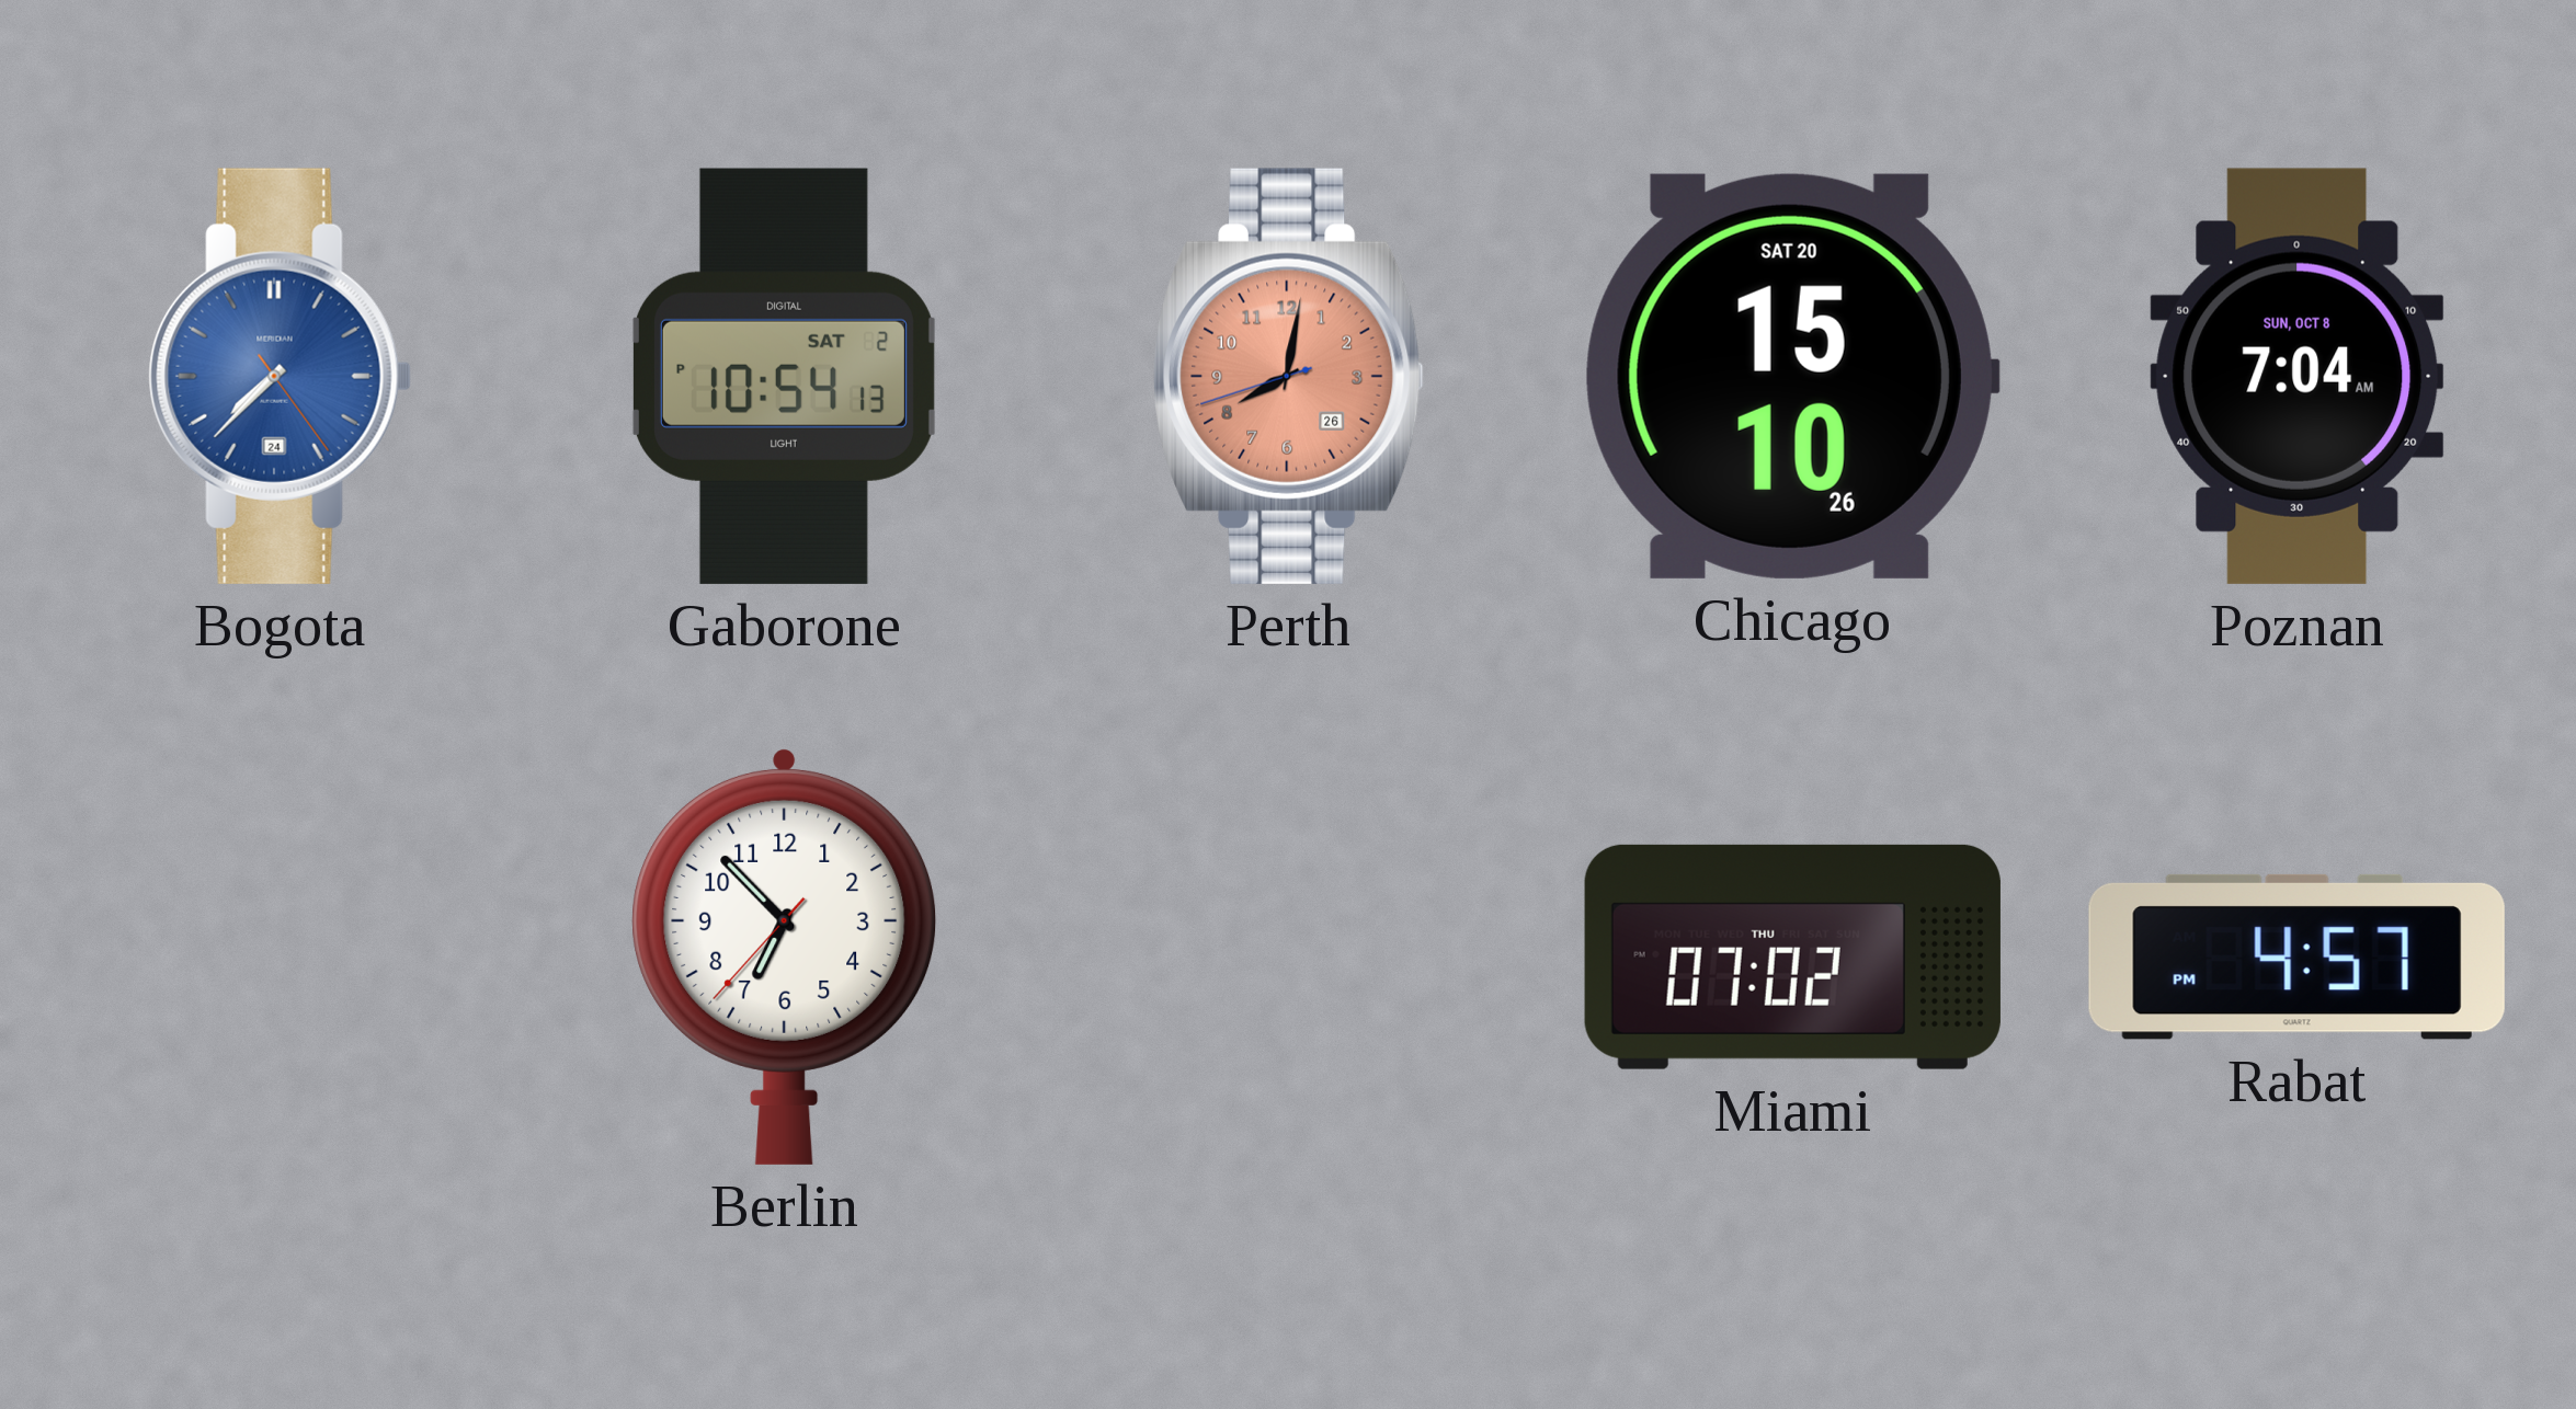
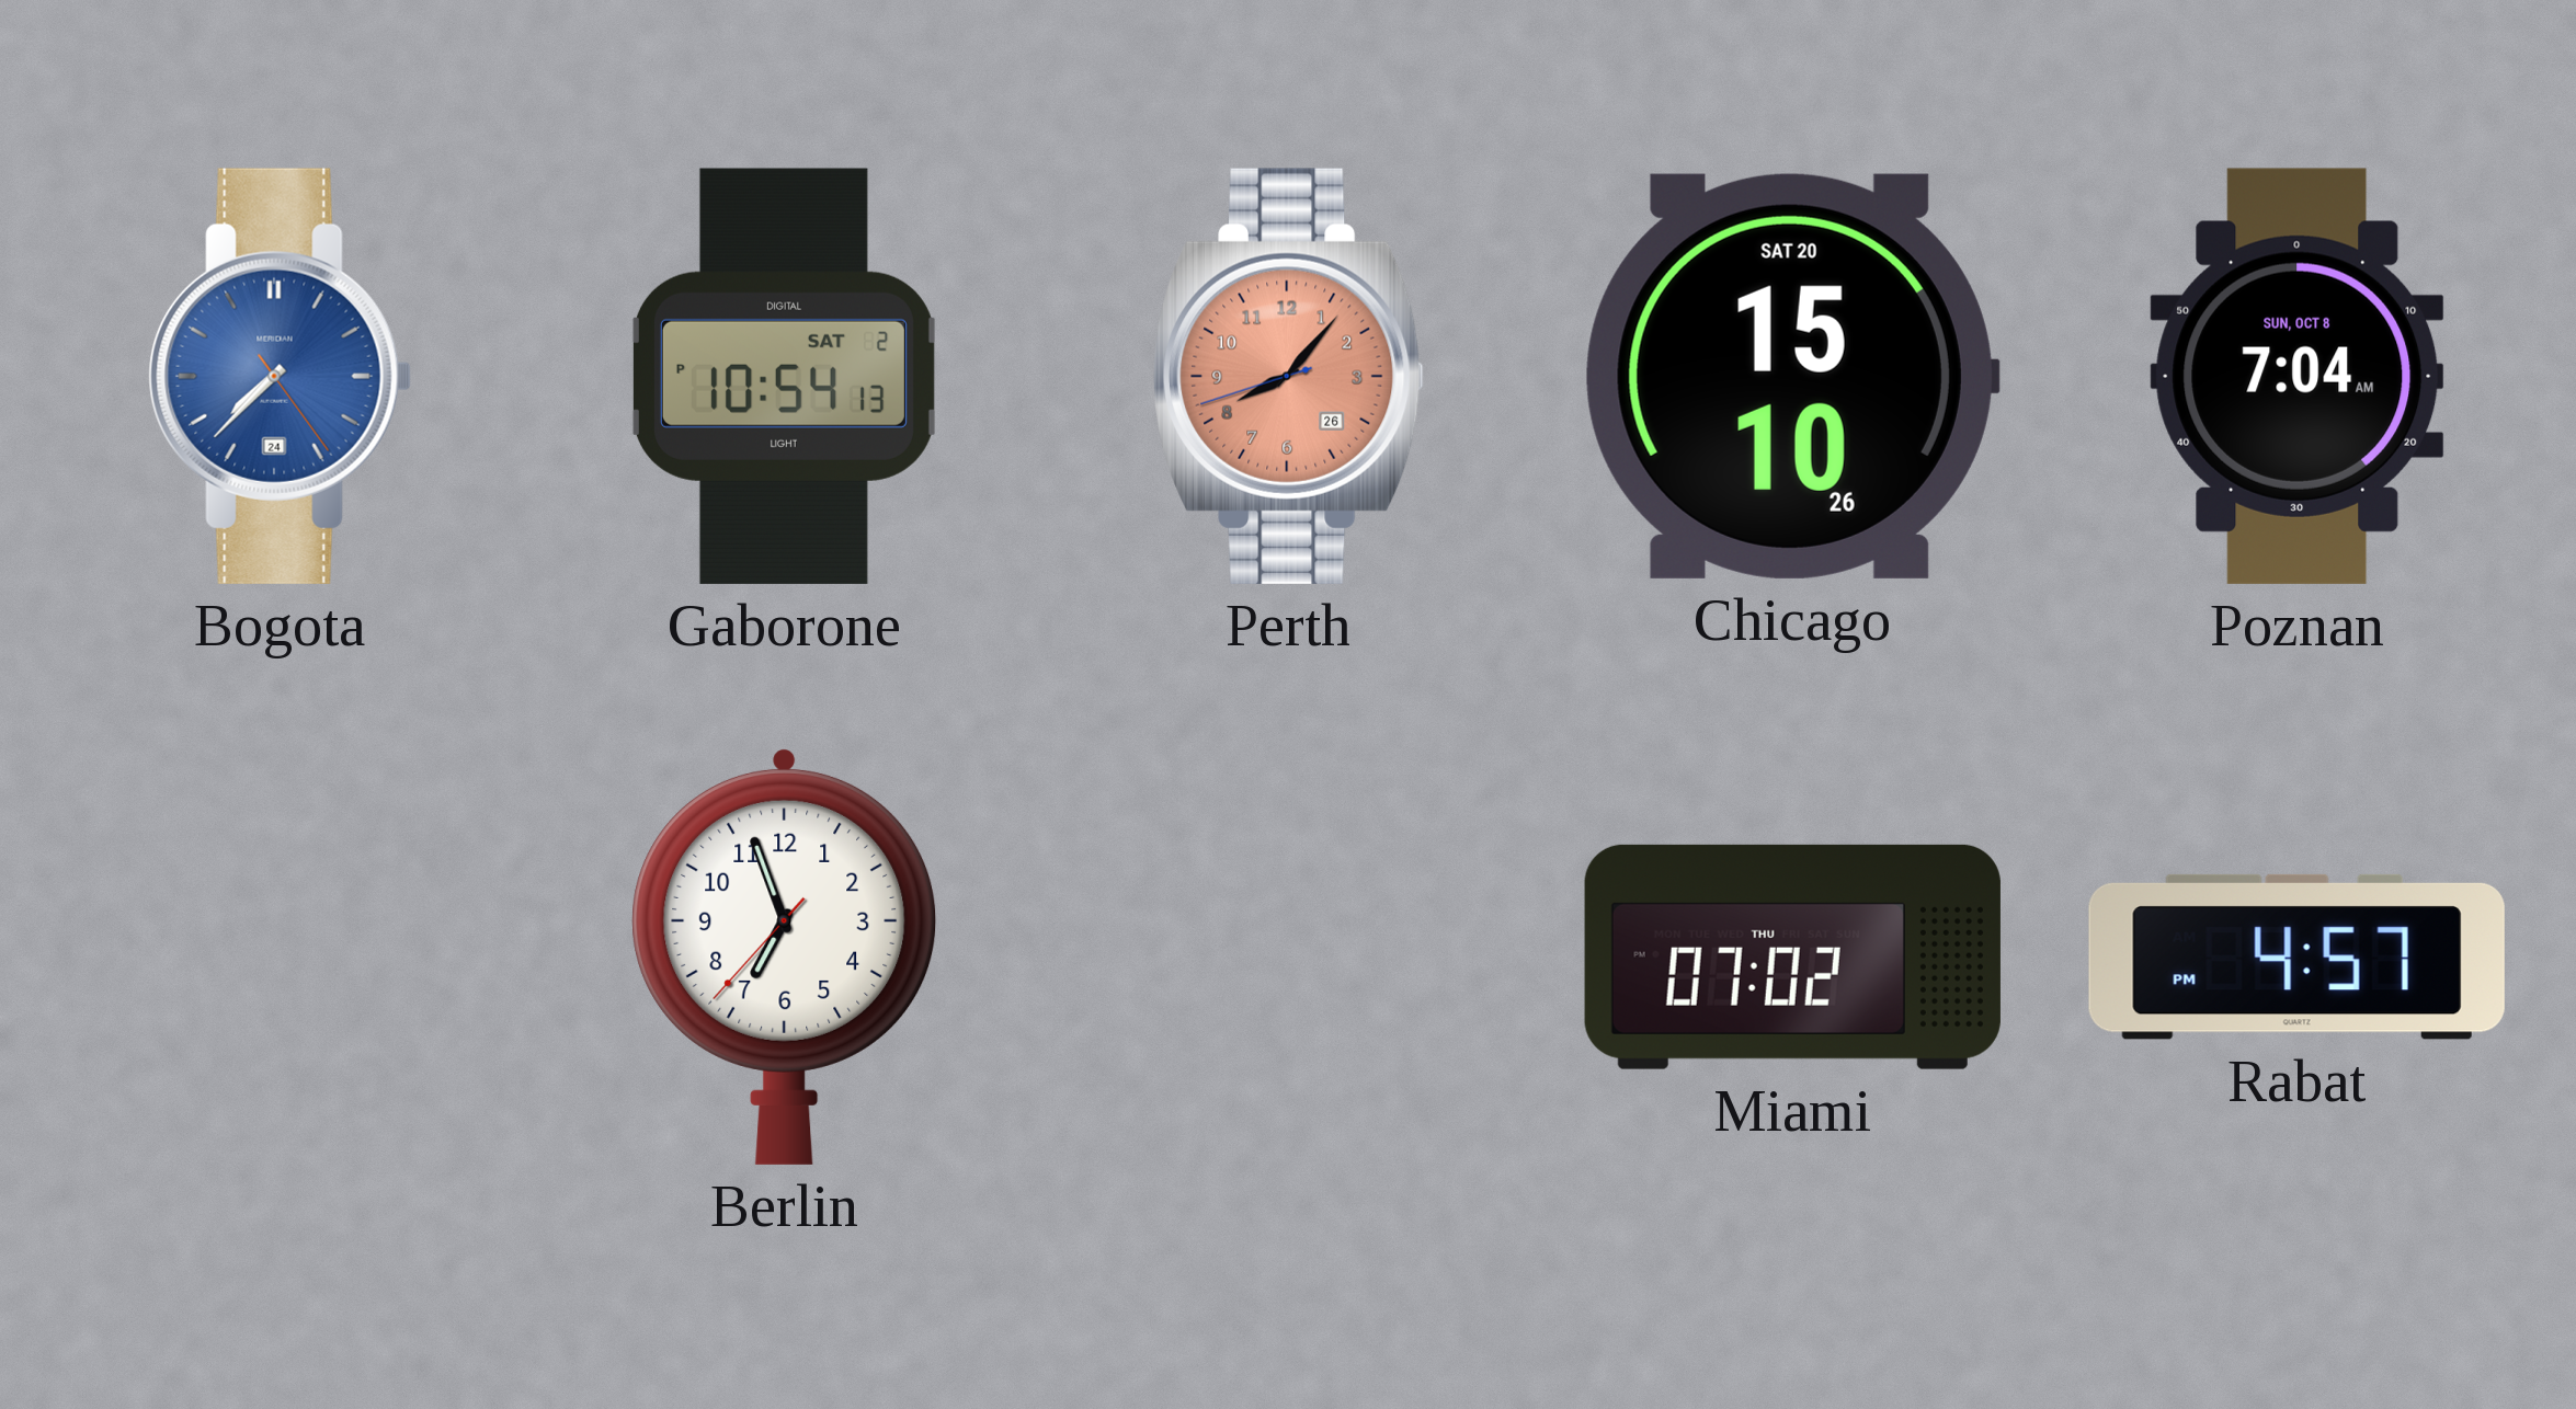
Perth: 8:01 -> 8:06
Berlin: 6:52 -> 6:56
